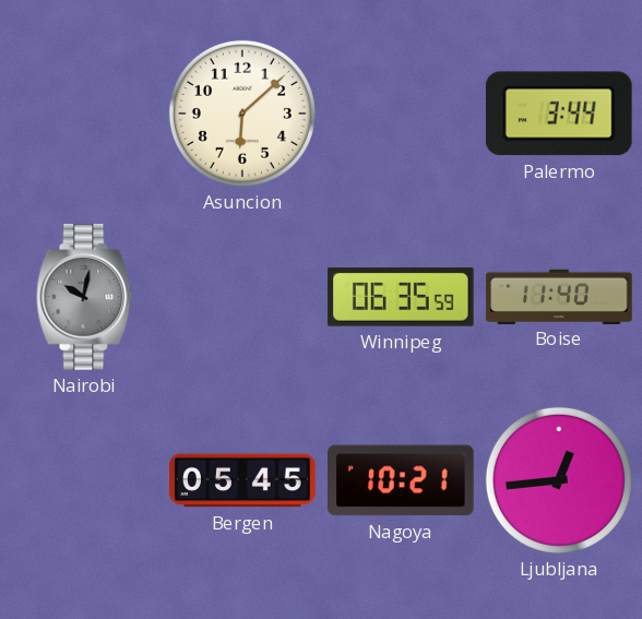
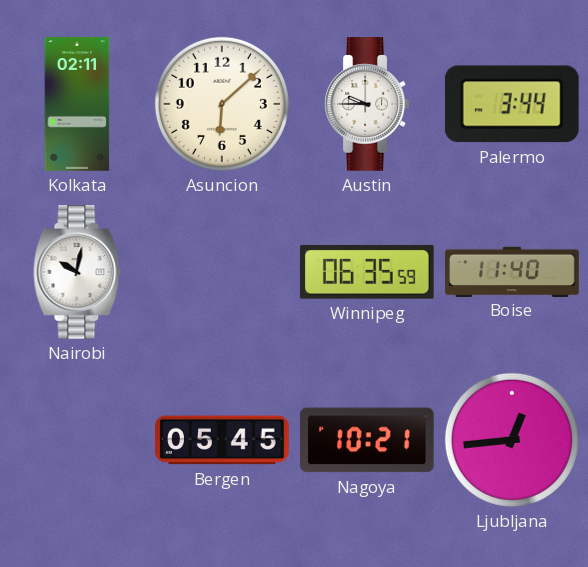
Kolkata: none -> 02:11
Austin: none -> 9:45
Nairobi dial: grey -> white
